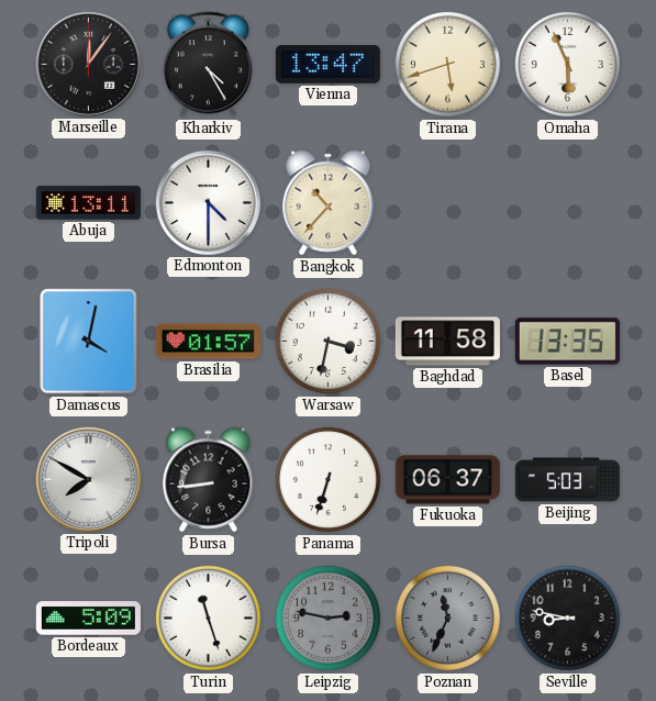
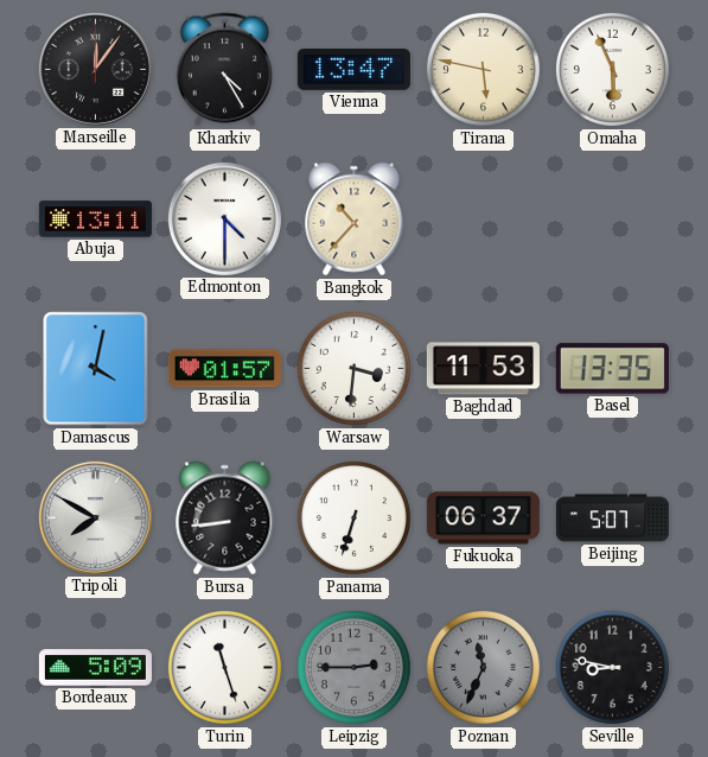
Tirana: 5:42 -> 5:47
Warsaw: 3:32 -> 3:31
Baghdad: 11:58 -> 11:53
Beijing: 5:03 -> 5:07
Leipzig: 2:47 -> 2:45
